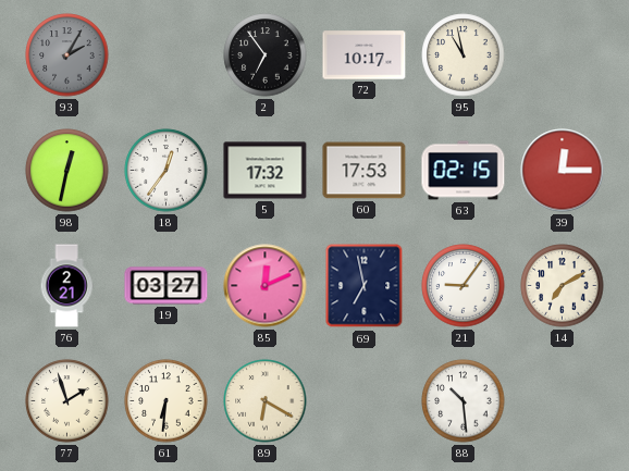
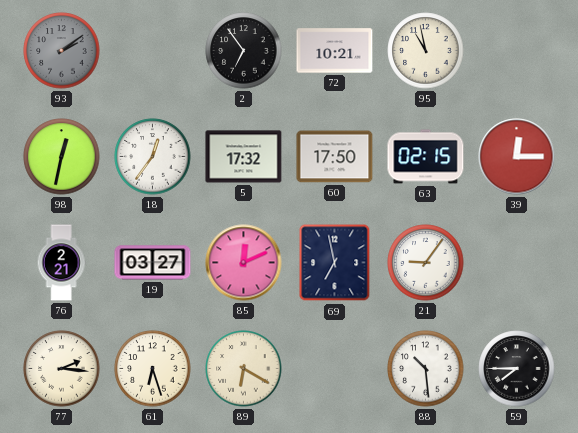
93: 2:05 -> 2:09
72: 10:17 -> 10:21
60: 17:53 -> 17:50
14: 7:10 -> none
77: 1:57 -> 2:16
61: 6:31 -> 6:27
59: none -> 7:45
